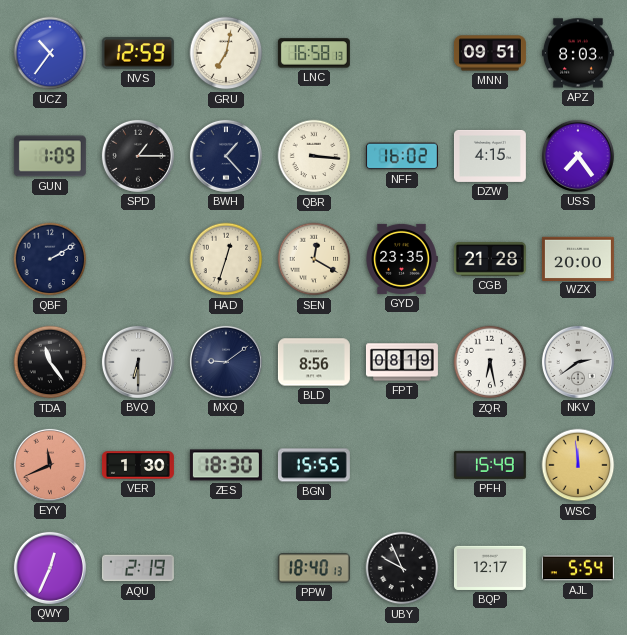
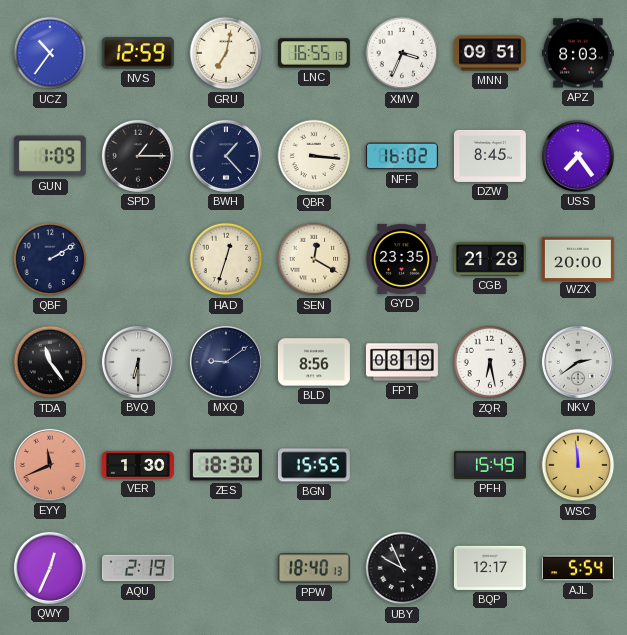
LNC: 16:58 -> 16:55
XMV: none -> 3:34
DZW: 4:15 -> 8:45
